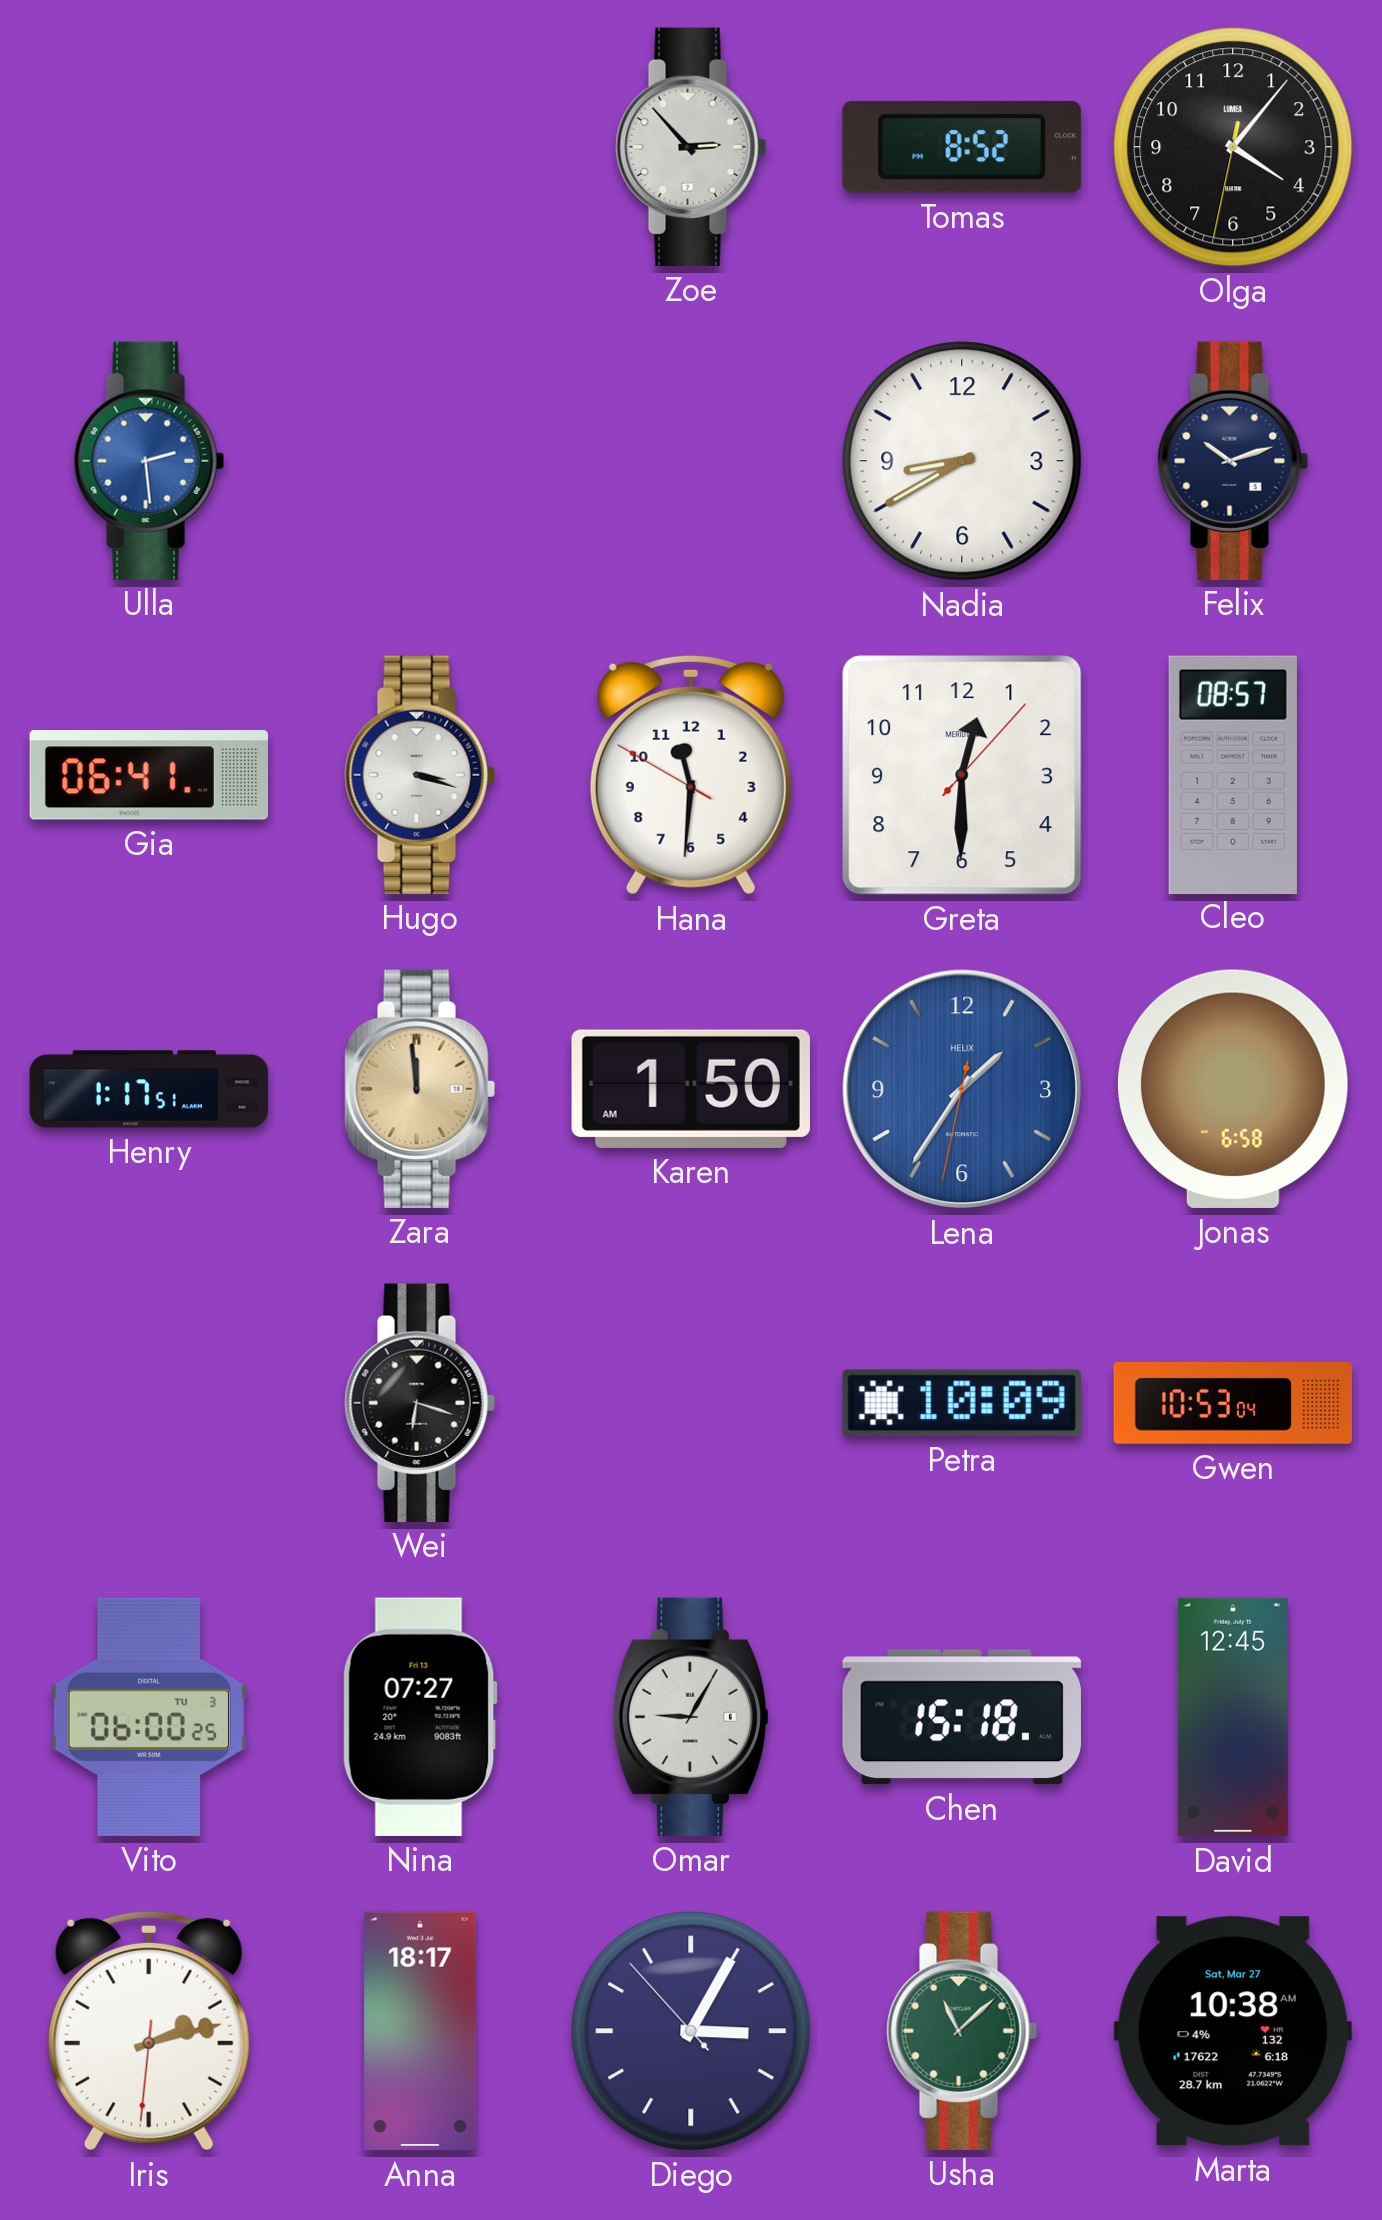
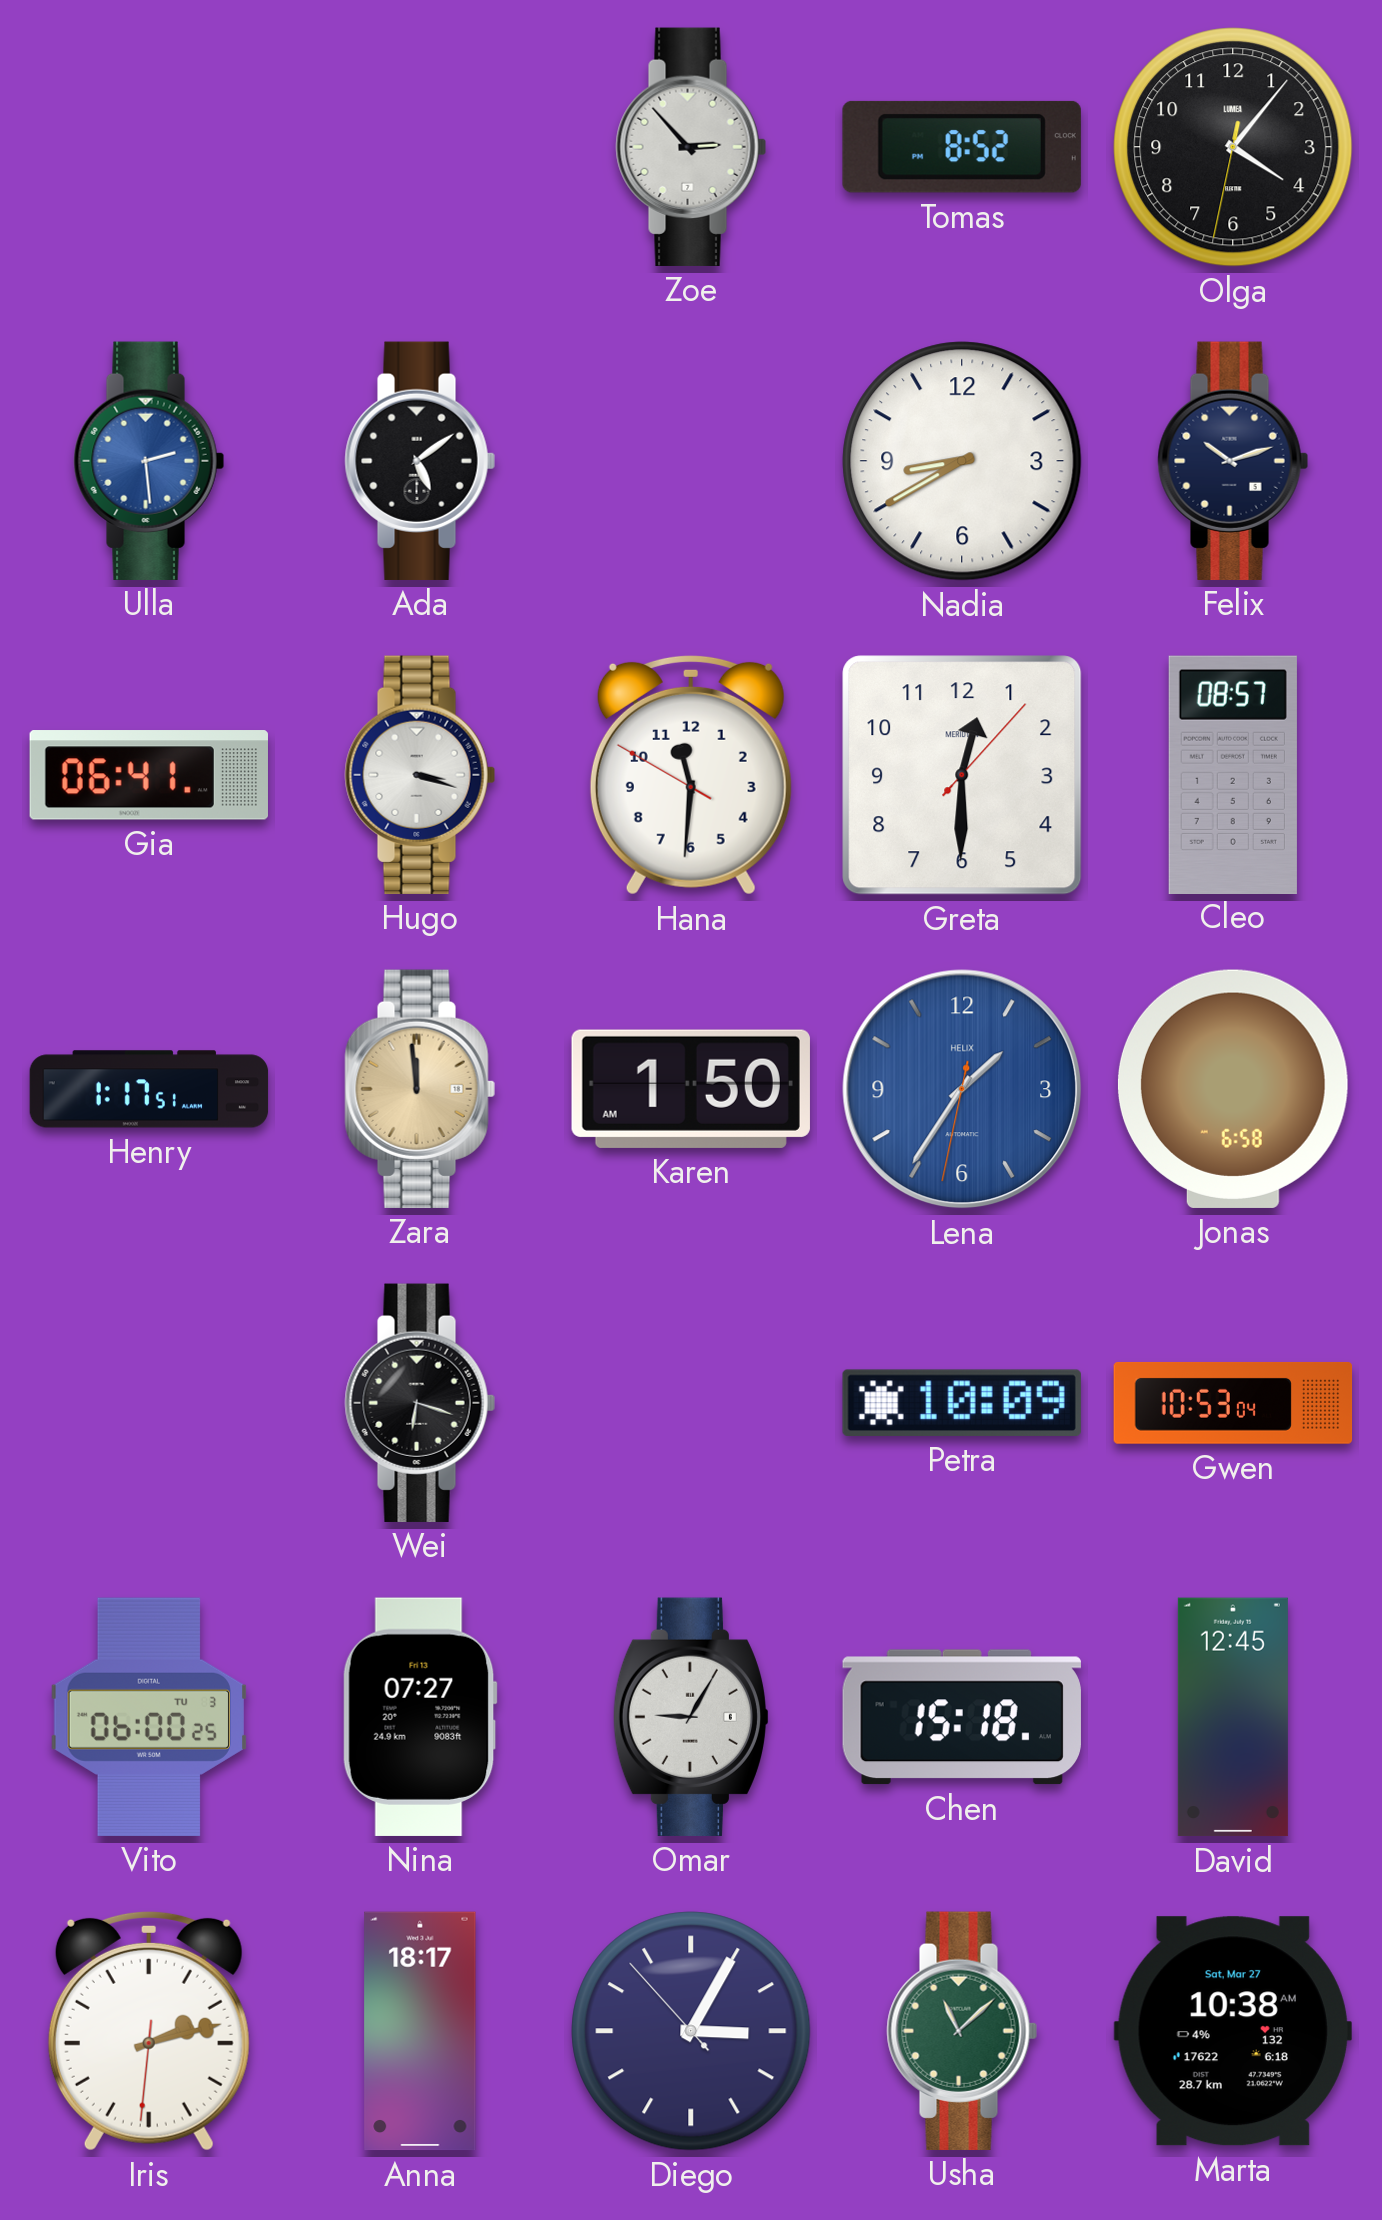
Ada: none -> 5:09
